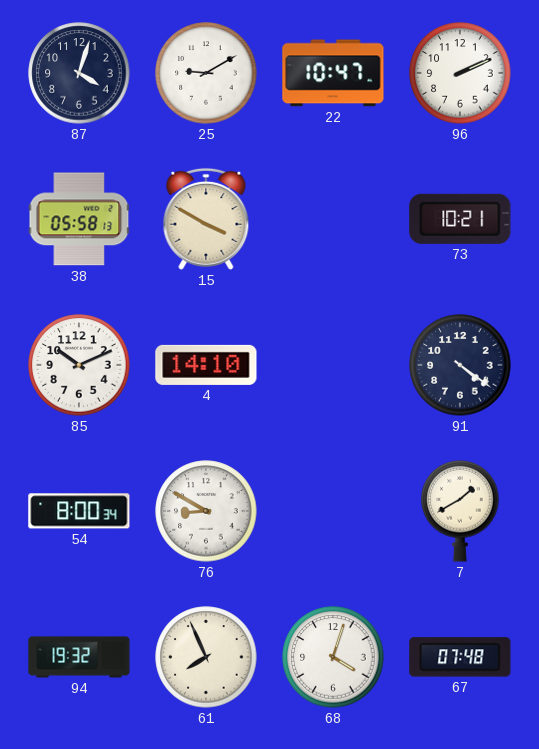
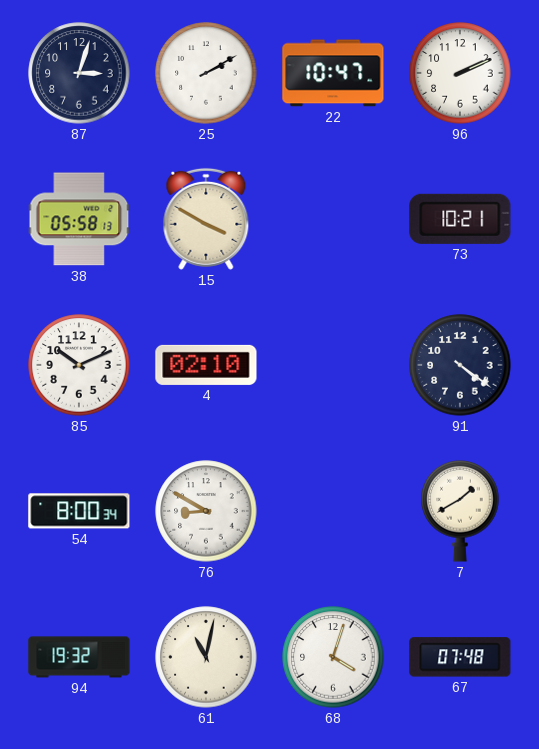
87: 4:03 -> 3:03
25: 9:10 -> 2:10
4: 14:10 -> 02:10
61: 7:56 -> 11:02
